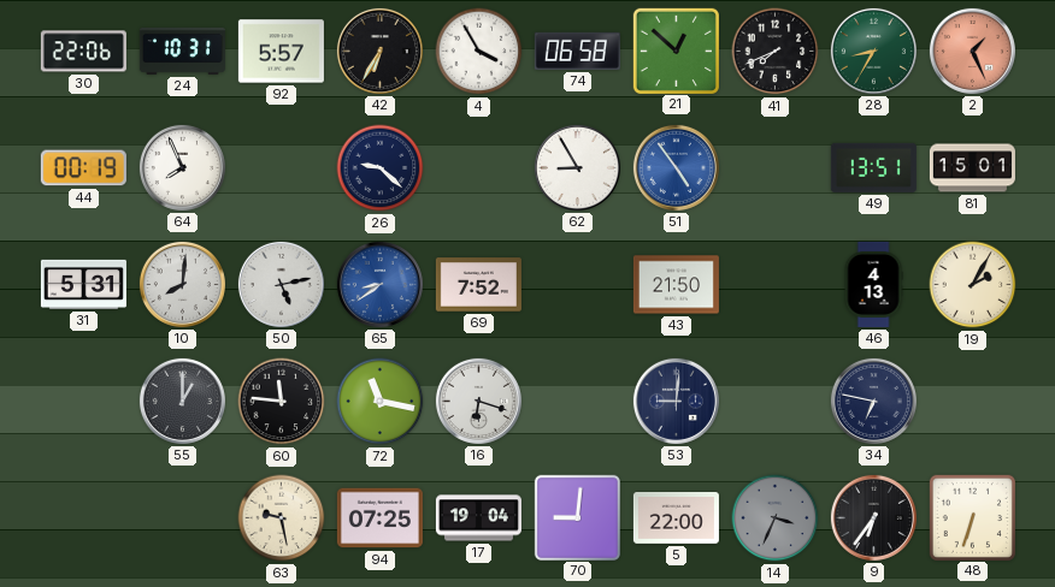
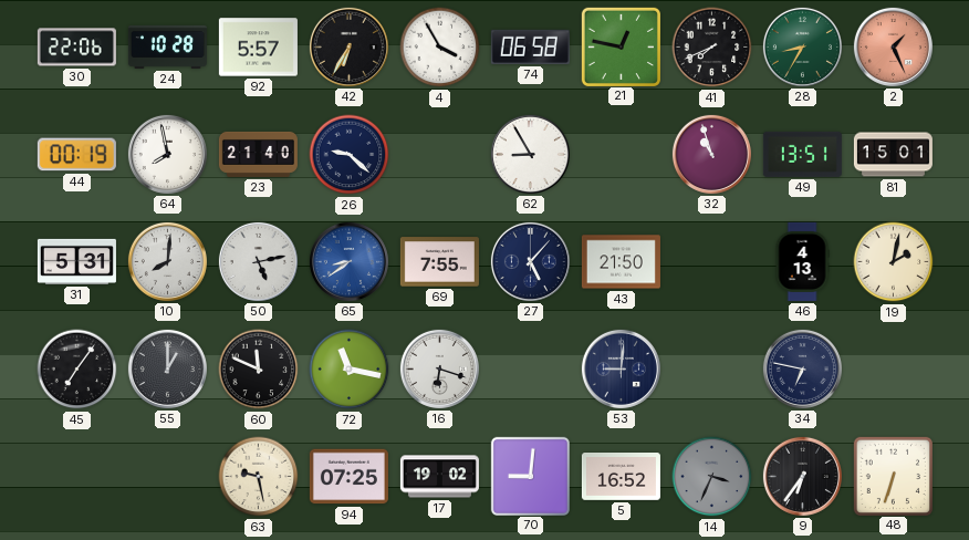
24: 10:31 -> 10:28
21: 12:52 -> 12:47
64: 7:56 -> 7:58
23: none -> 21:40
51: 4:54 -> none
32: none -> 10:57
69: 7:52 -> 7:55
27: none -> 5:07
19: 2:05 -> 2:02
45: none -> 7:06
60: 11:46 -> 11:49
17: 19:04 -> 19:02
5: 22:00 -> 16:52
